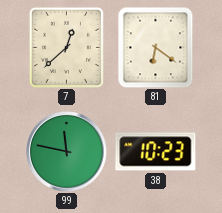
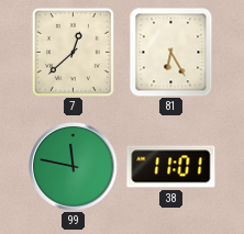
81: 6:21 -> 6:25
38: 10:23 -> 11:01
